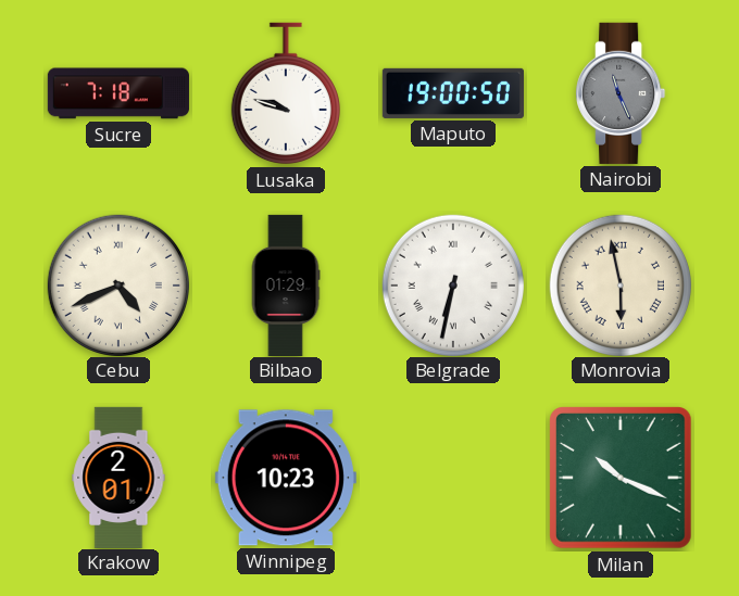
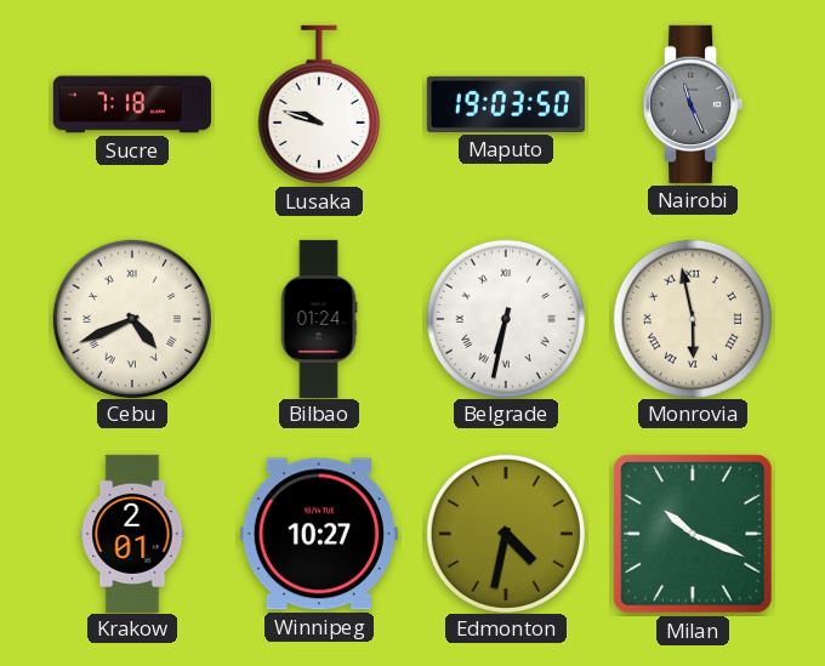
Maputo: 19:00 -> 19:03
Bilbao: 01:29 -> 01:24
Winnipeg: 10:23 -> 10:27
Edmonton: none -> 4:32
